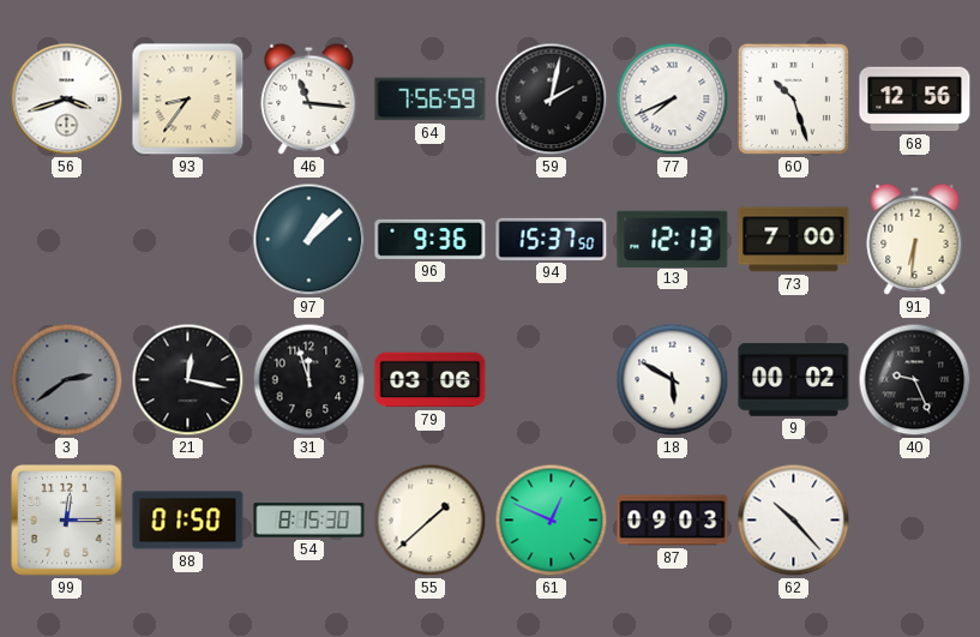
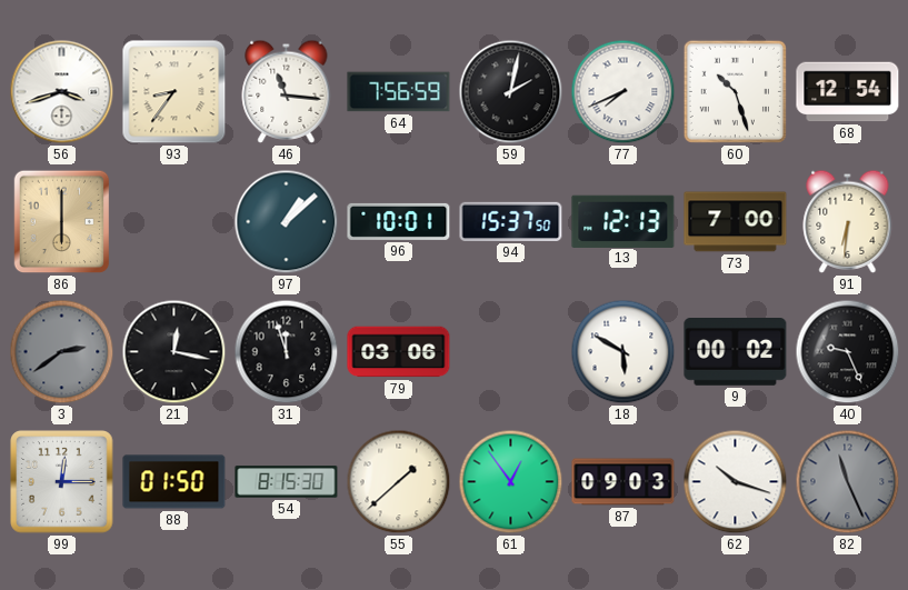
68: 12:56 -> 12:54
86: none -> 6:00
96: 9:36 -> 10:01
61: 12:49 -> 12:54
62: 10:23 -> 10:18
82: none -> 11:26
